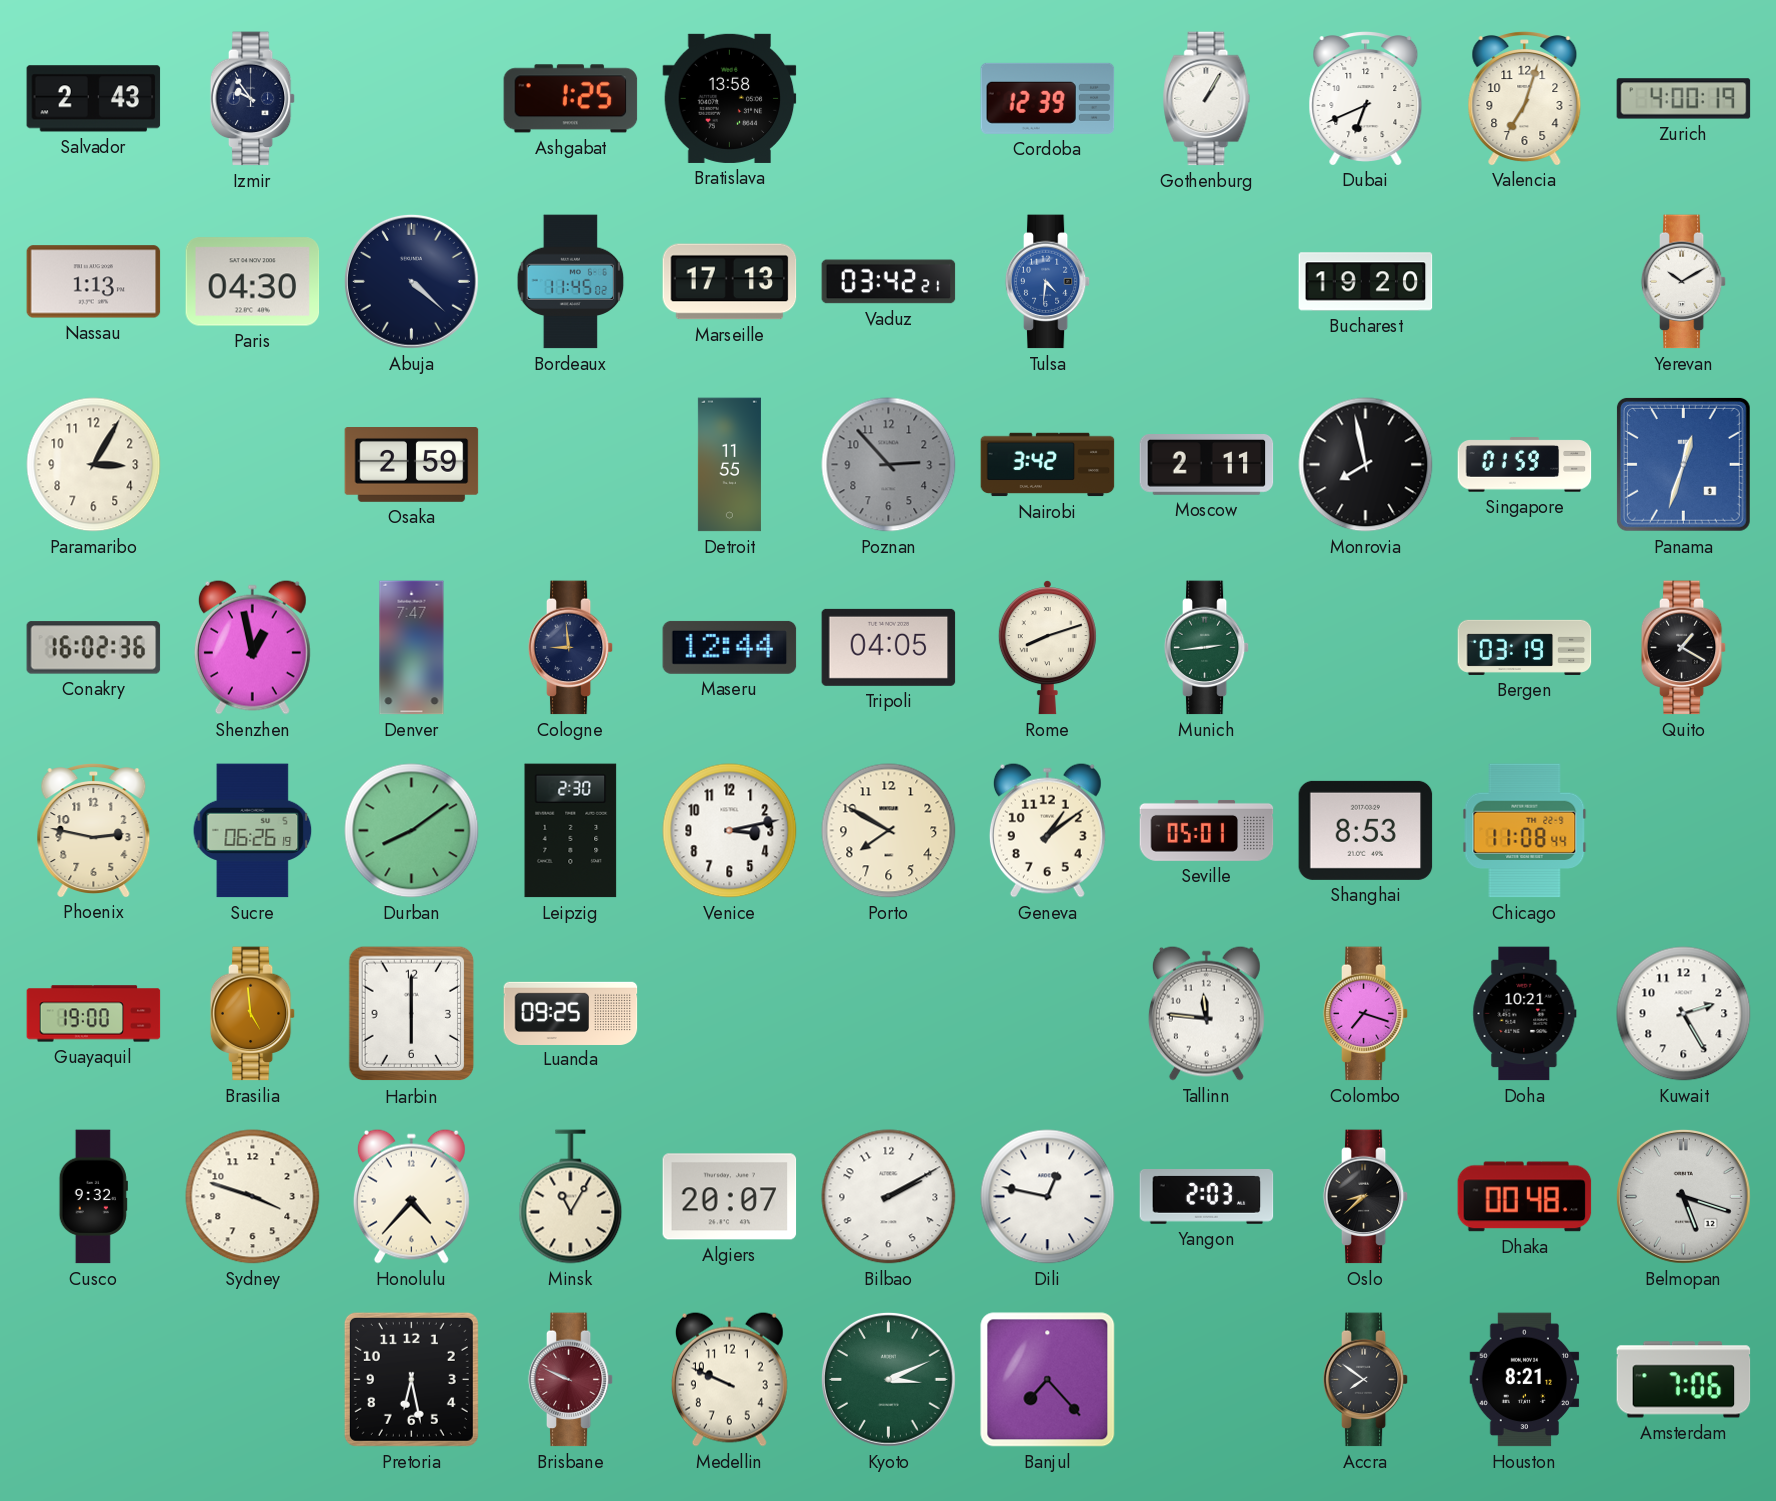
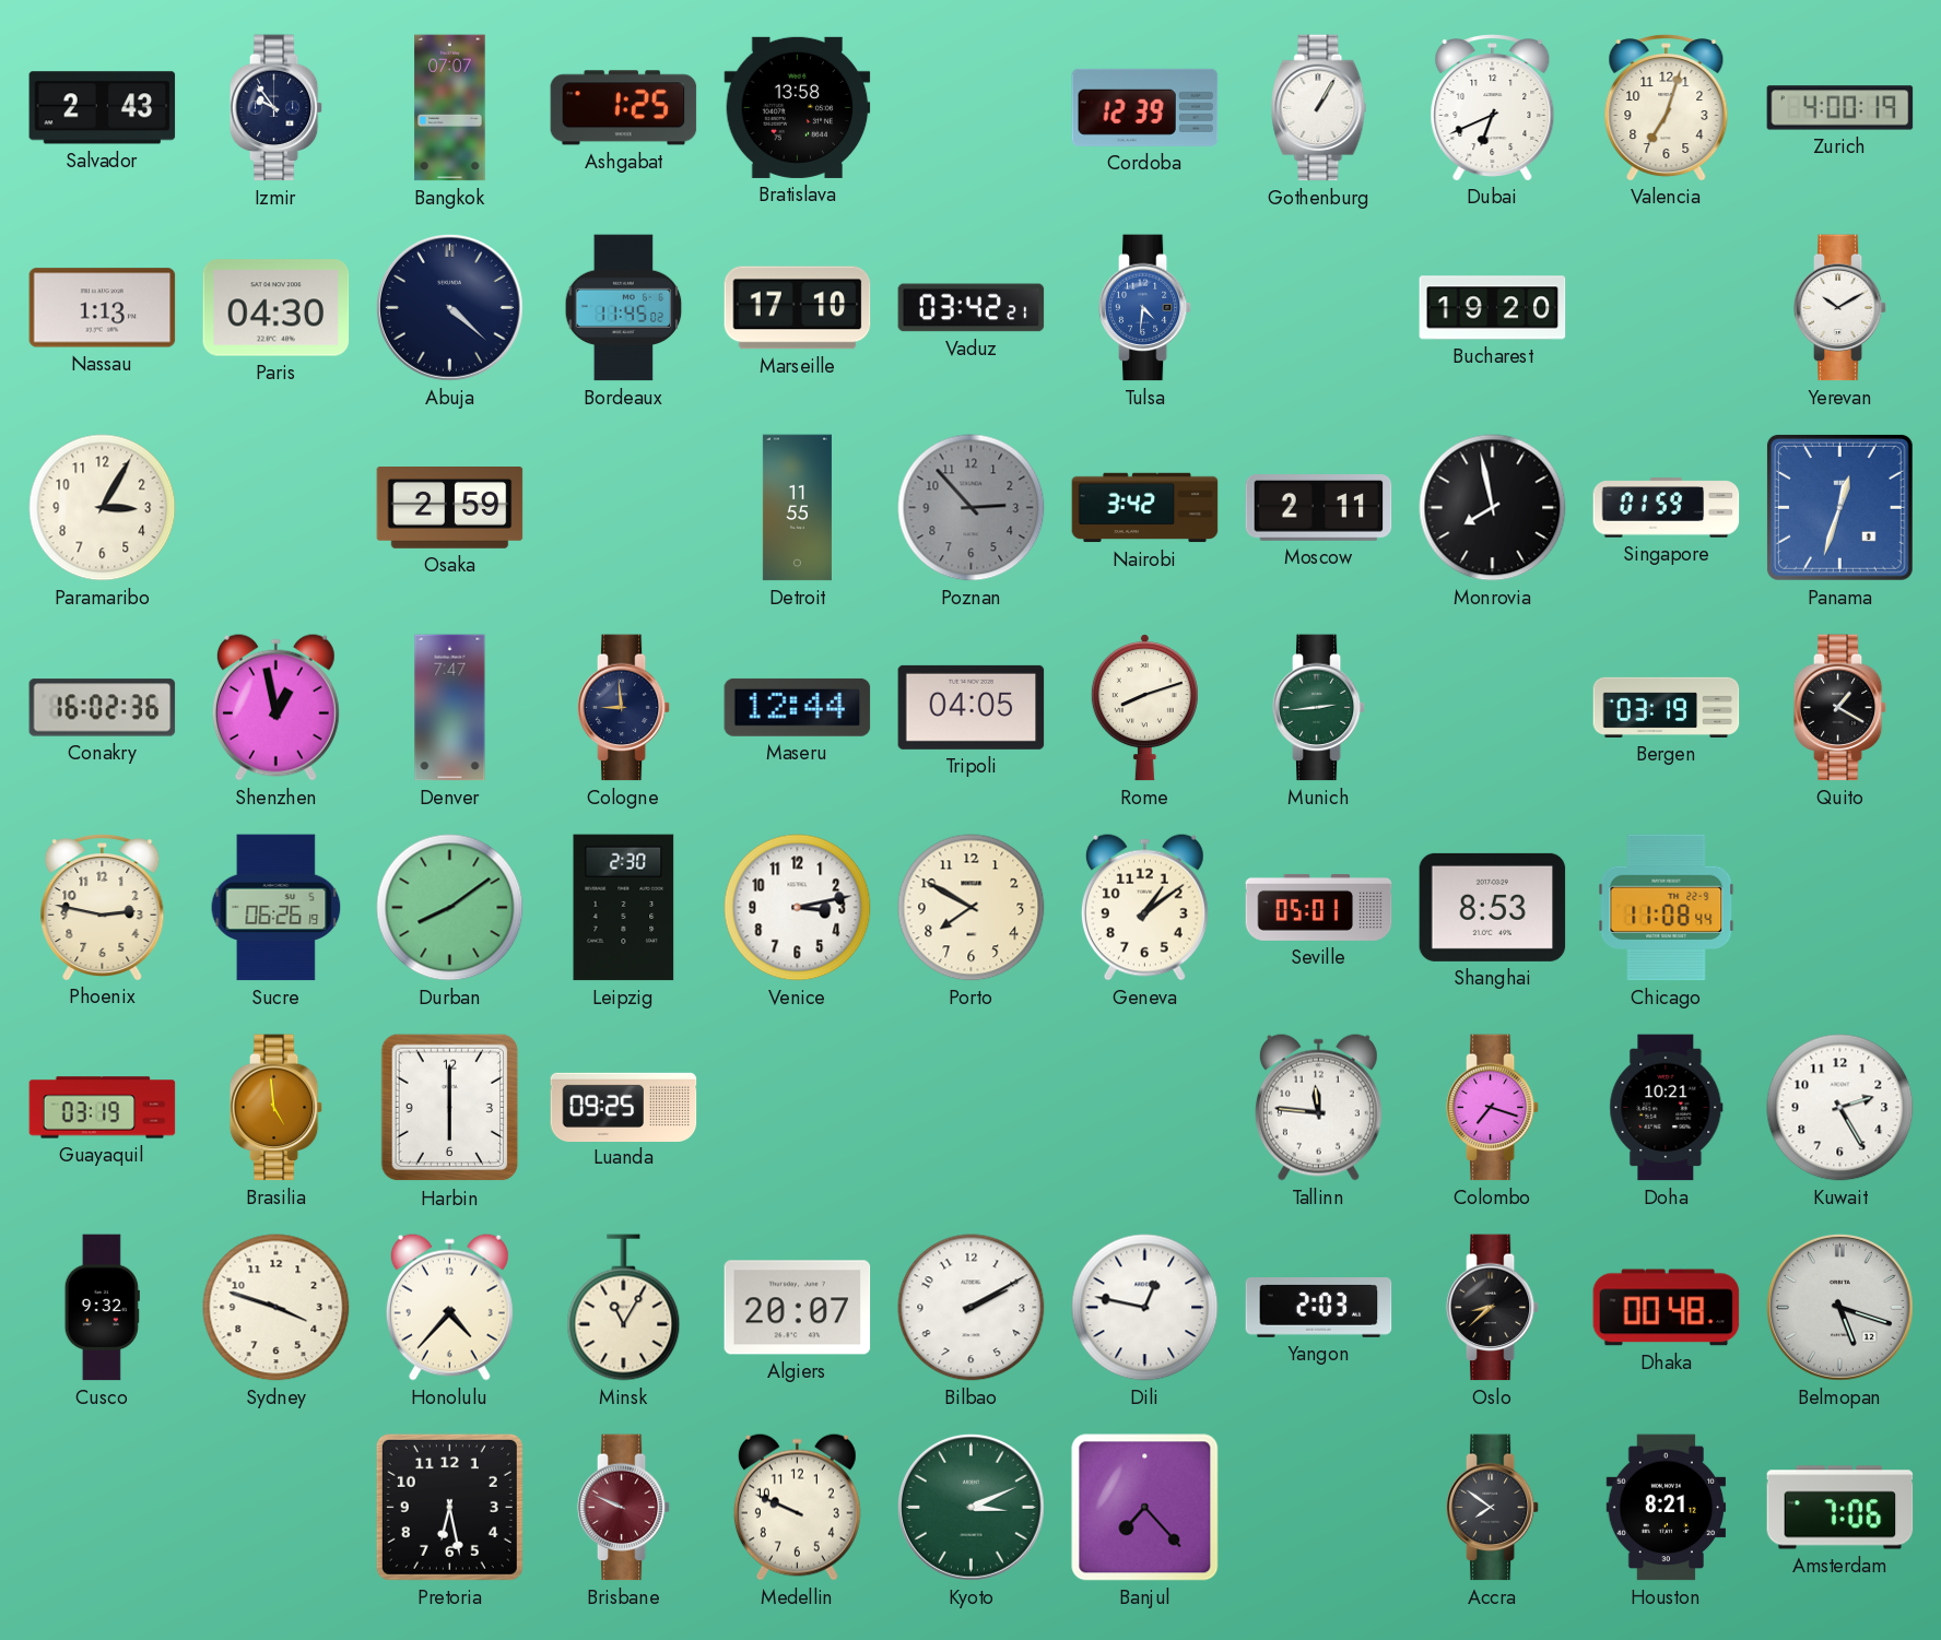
Bangkok: none -> 07:07
Marseille: 17:13 -> 17:10
Guayaquil: 19:00 -> 03:19
